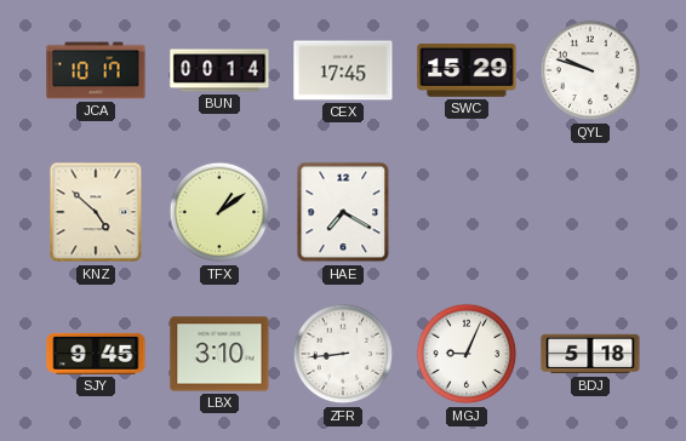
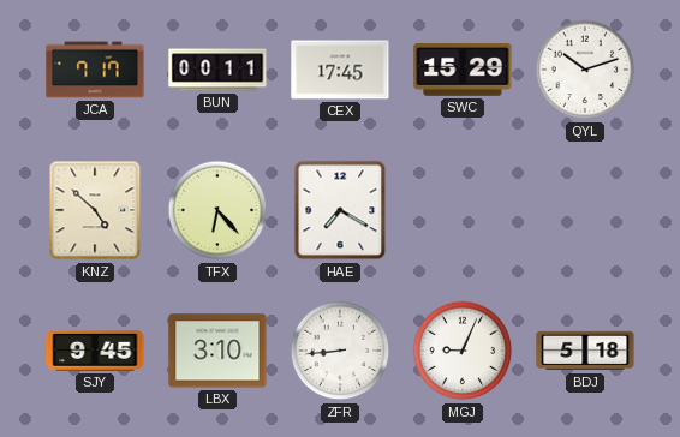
JCA: 10:17 -> 7:17
BUN: 00:14 -> 00:11
QYL: 9:48 -> 10:12
TFX: 1:09 -> 6:23
